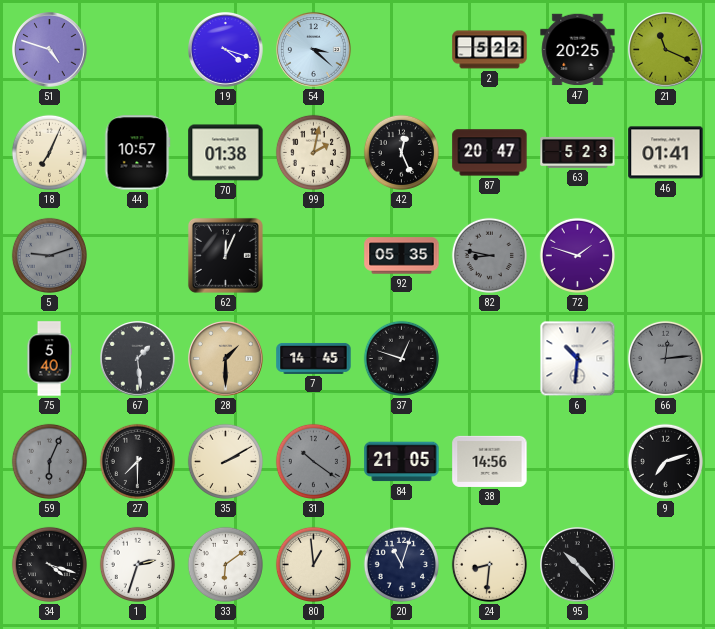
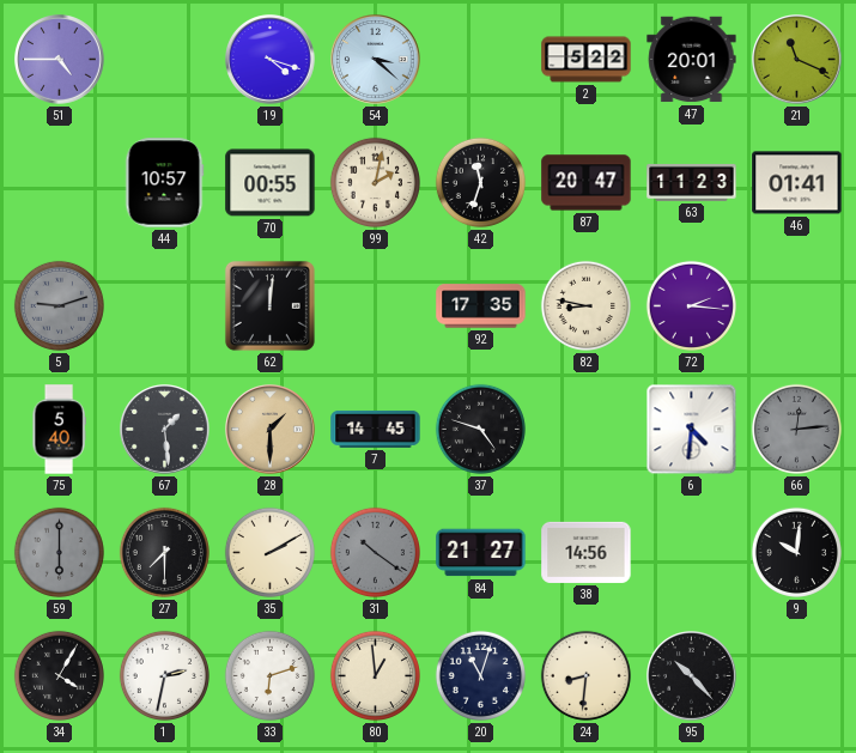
51: 4:48 -> 4:45
47: 20:25 -> 20:01
18: 7:04 -> none
70: 01:38 -> 00:55
42: 12:26 -> 11:33
63: 5:23 -> 11:23
62: 12:04 -> 12:01
92: 05:35 -> 17:35
82 dial: grey -> cream
72: 1:48 -> 2:16
37: 12:48 -> 4:48
6: 10:31 -> 4:31
59: 6:04 -> 6:00
84: 21:05 -> 21:27
9: 7:12 -> 10:01
34: 4:18 -> 4:05
1: 2:33 -> 2:32
33: 6:09 -> 6:12
